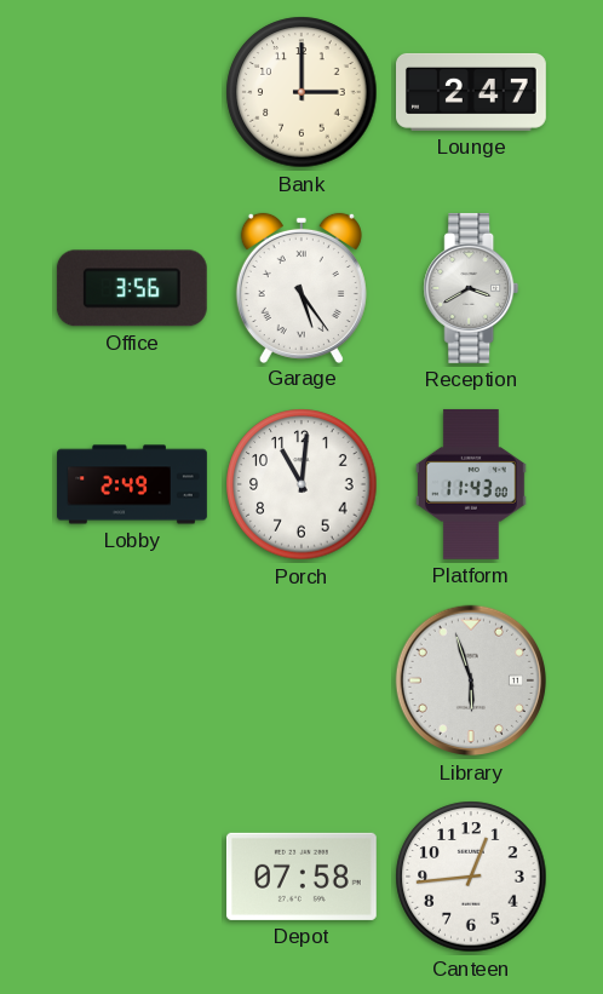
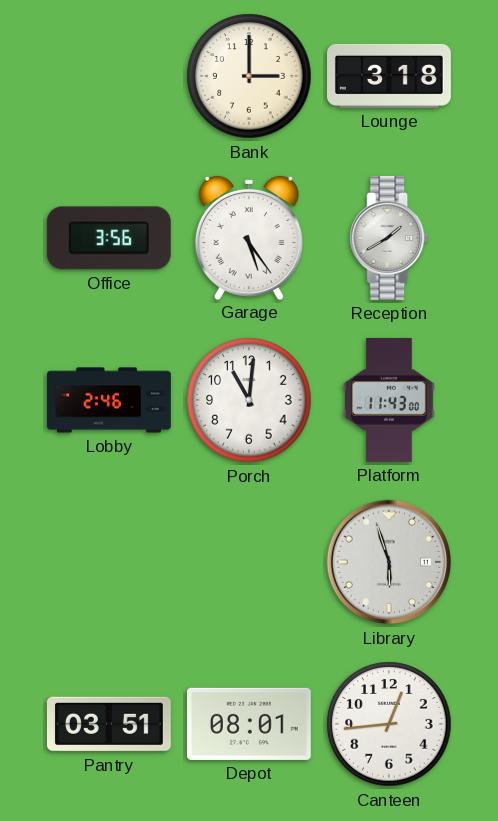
Lounge: 2:47 -> 3:18
Reception: 3:40 -> 1:40
Lobby: 2:49 -> 2:46
Pantry: none -> 03:51
Depot: 07:58 -> 08:01
